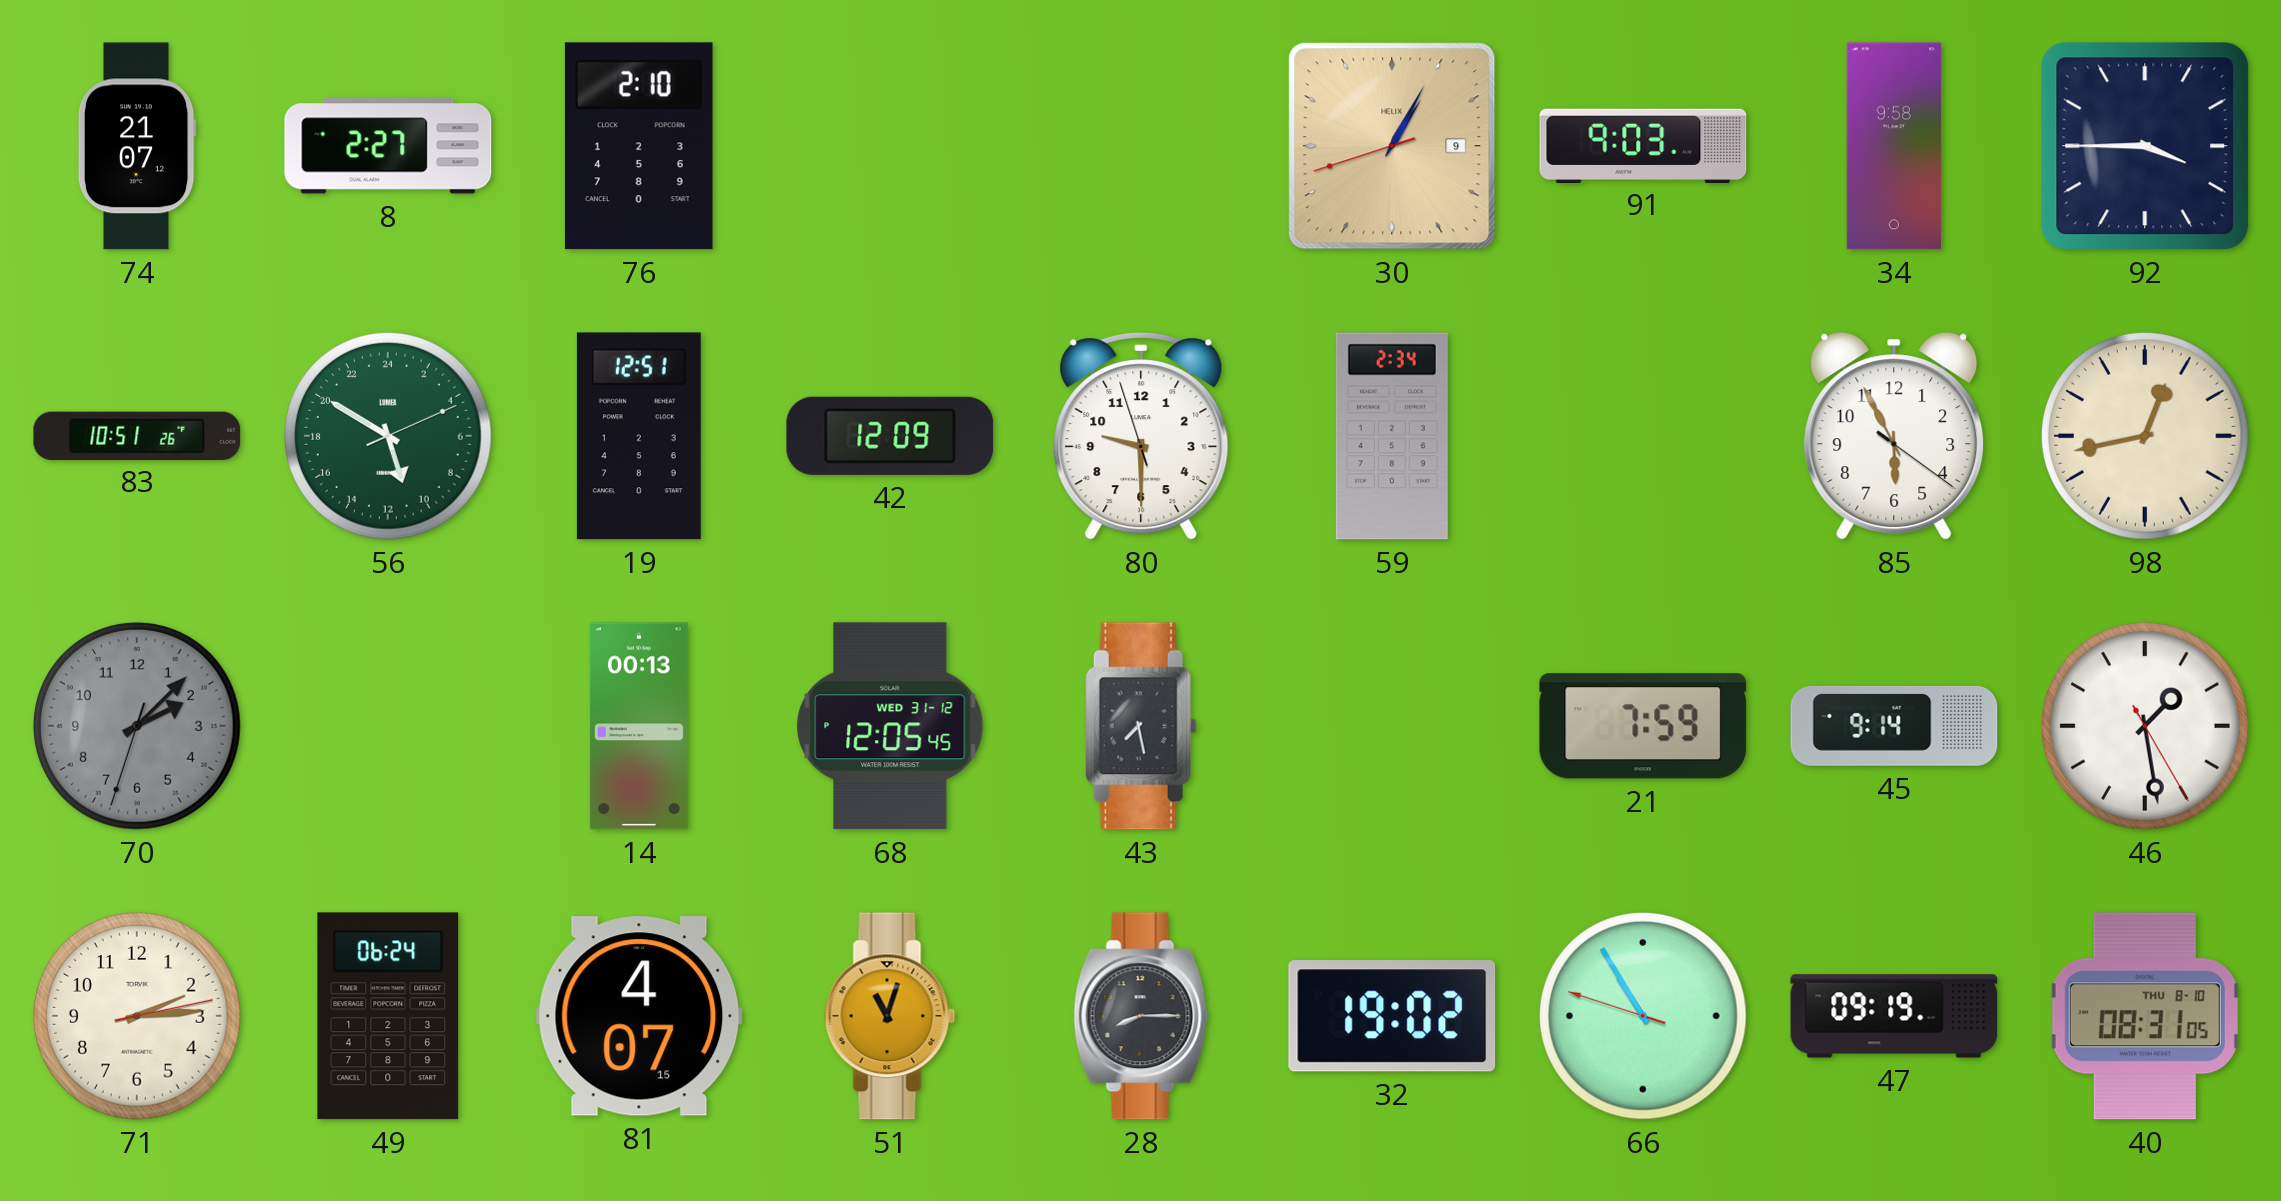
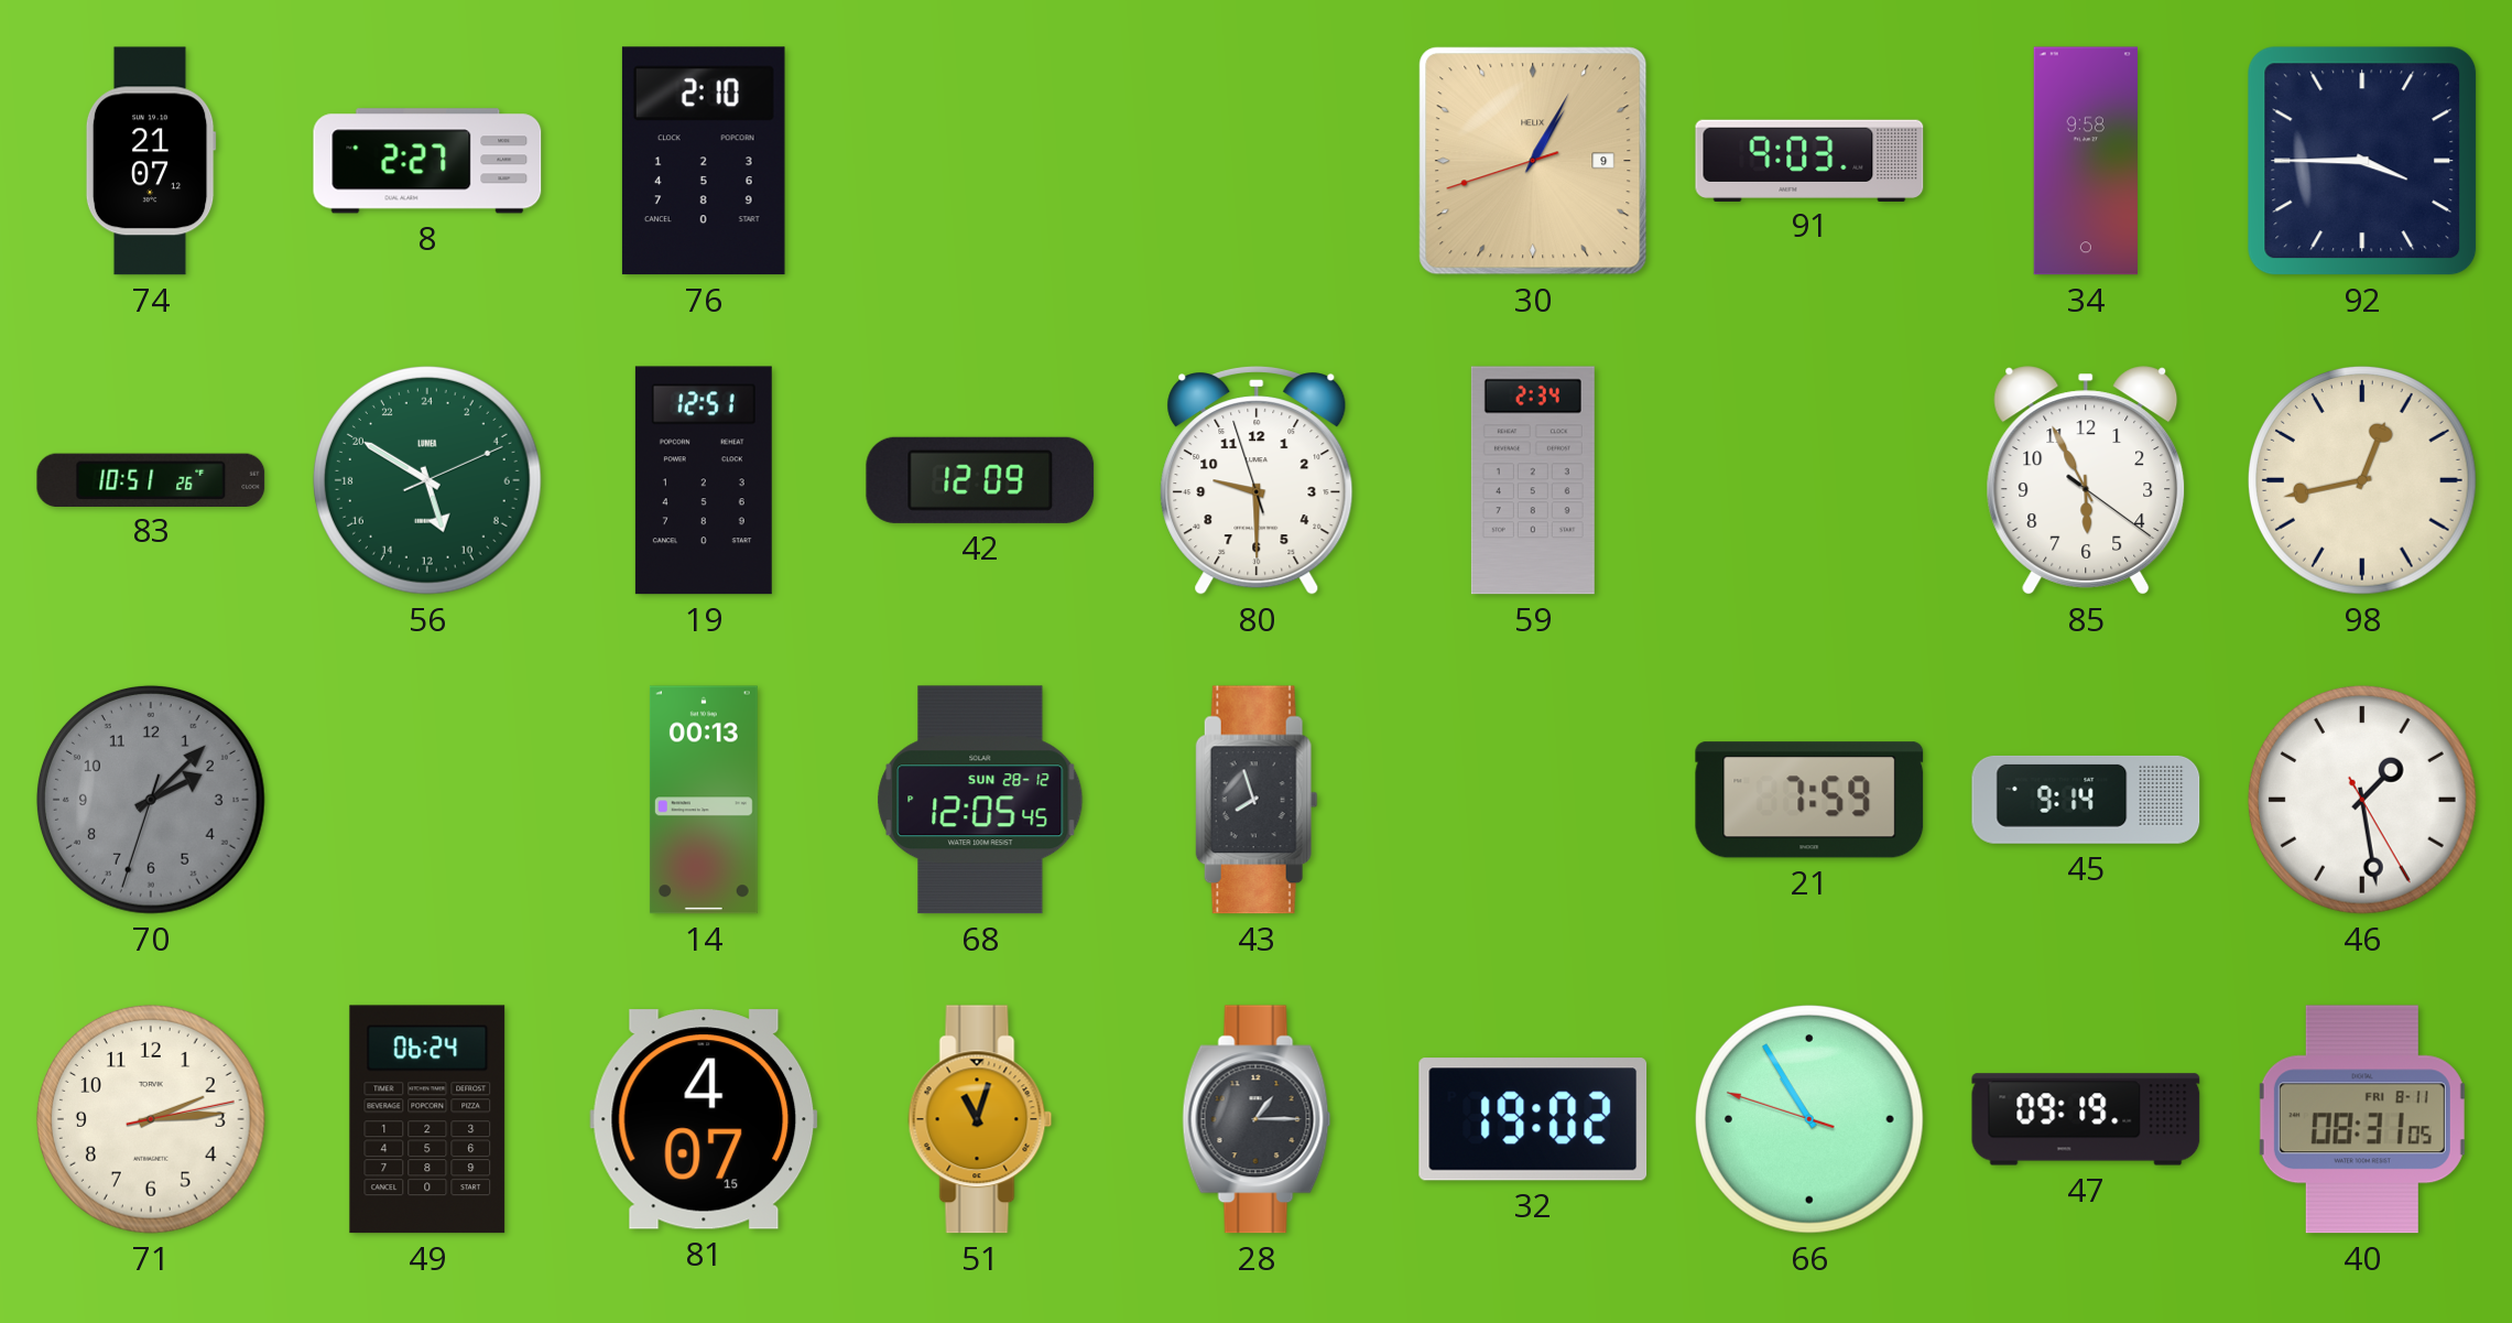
68 date: WED 31-12 -> SUN 28-12
43: 7:28 -> 7:57
28: 8:15 -> 1:15
40 date: THU 8-10 -> FRI 8-11
